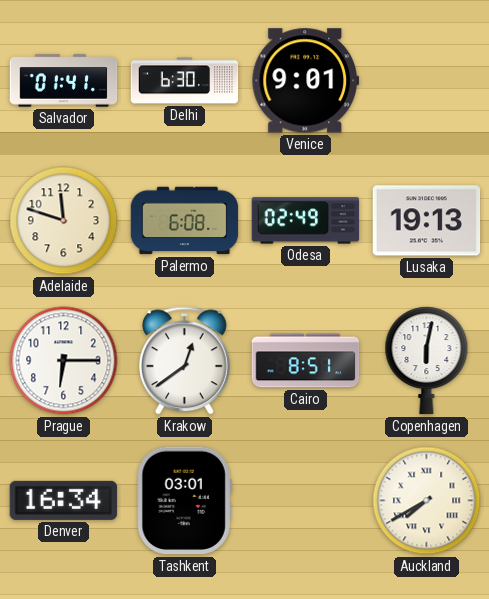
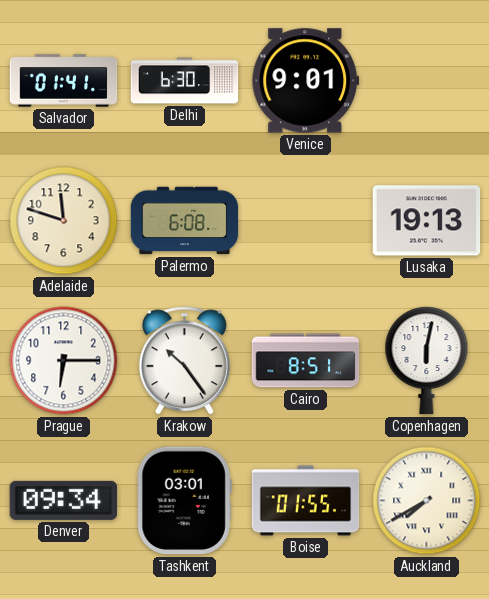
Odesa: 02:49 -> none
Krakow: 12:39 -> 10:24
Denver: 16:34 -> 09:34
Boise: none -> 01:55
